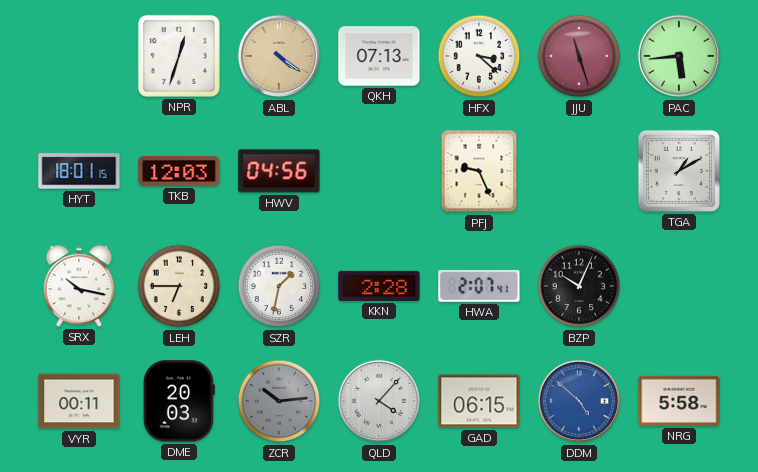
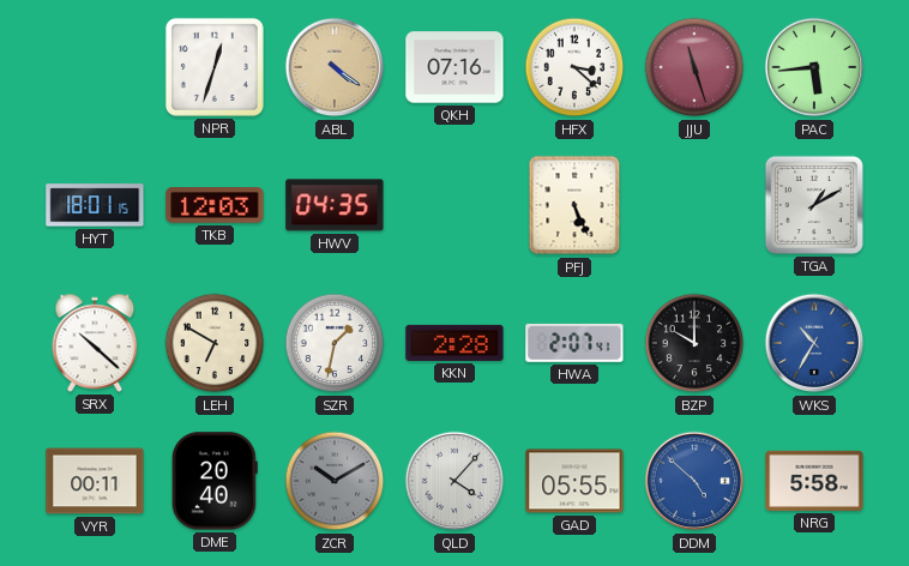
QKH: 07:13 -> 07:16
HWV: 04:56 -> 04:35
PFJ: 9:26 -> 5:26
SRX: 10:17 -> 10:22
LEH: 6:45 -> 6:50
BZP: 10:04 -> 10:00
WKS: none -> 10:35
DME: 20:03 -> 20:40
ZCR: 10:14 -> 10:10
GAD: 06:15 -> 05:55
